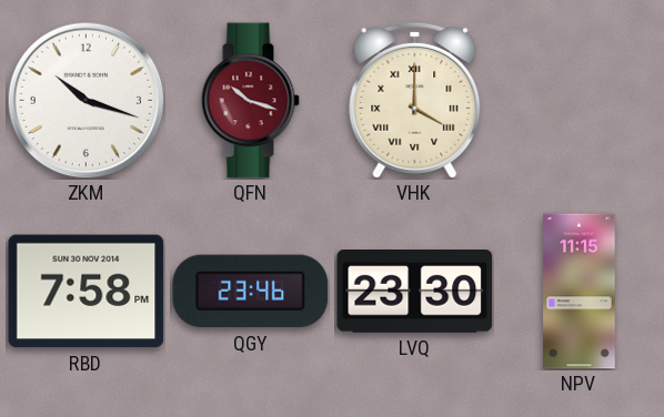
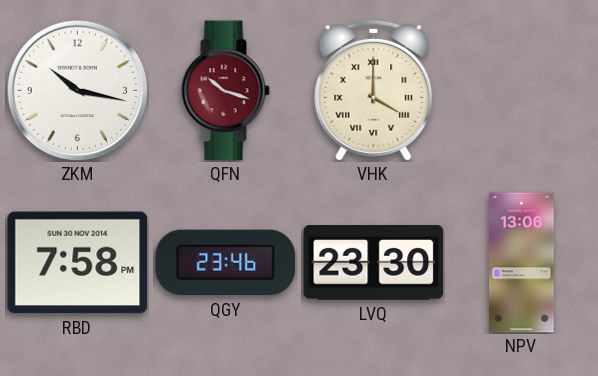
ZKM: 10:18 -> 10:17
NPV: 11:15 -> 13:06
